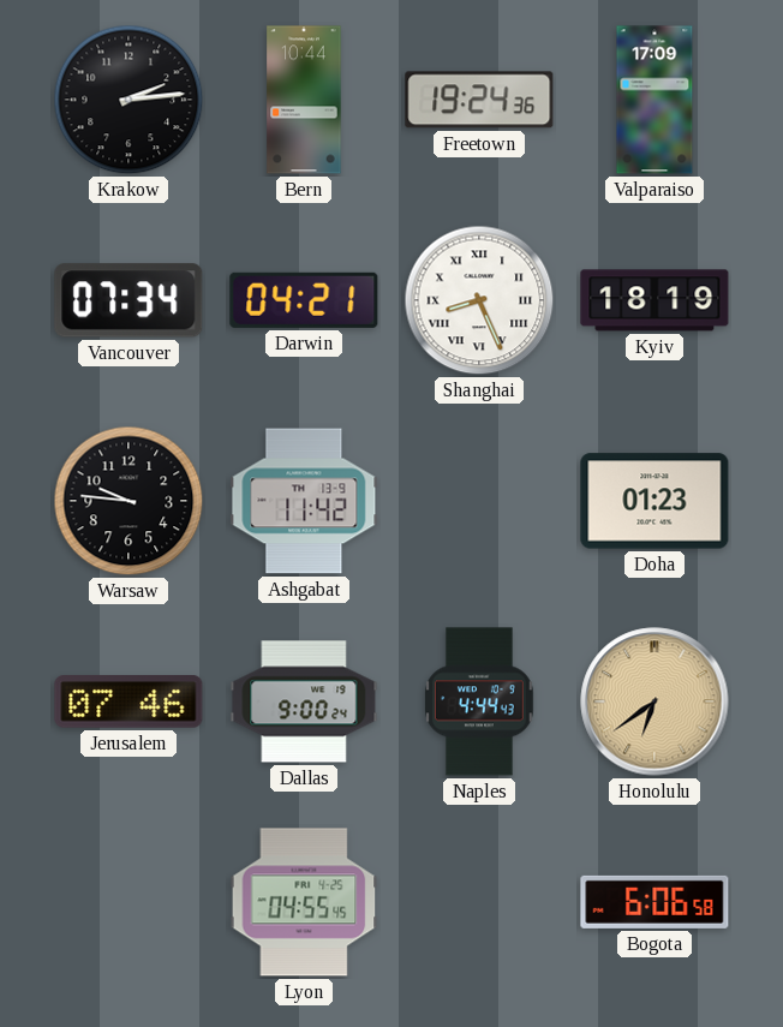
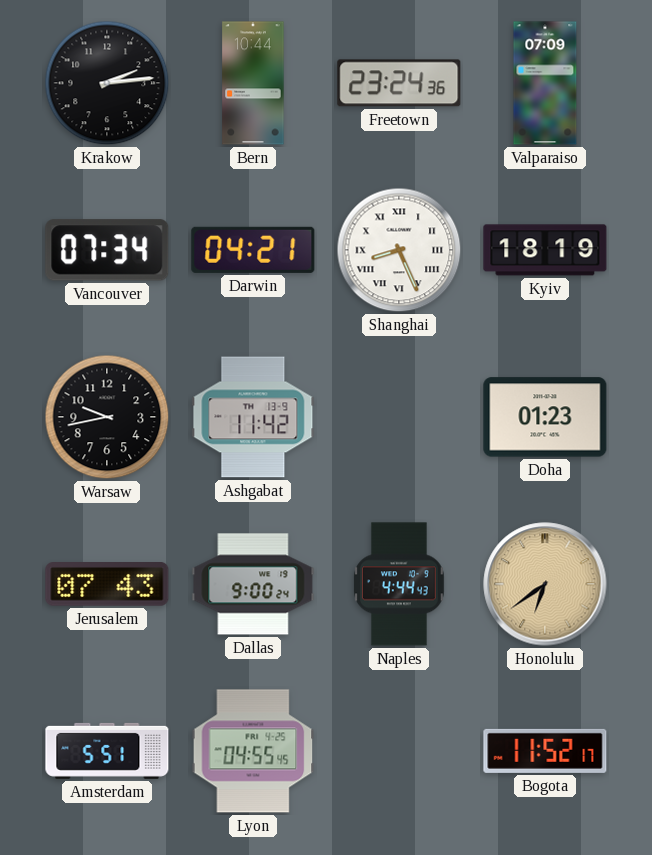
Freetown: 19:24 -> 23:24
Valparaiso: 17:09 -> 07:09
Warsaw: 9:46 -> 9:43
Jerusalem: 07:46 -> 07:43
Amsterdam: none -> 5:51
Bogota: 6:06 -> 11:52
